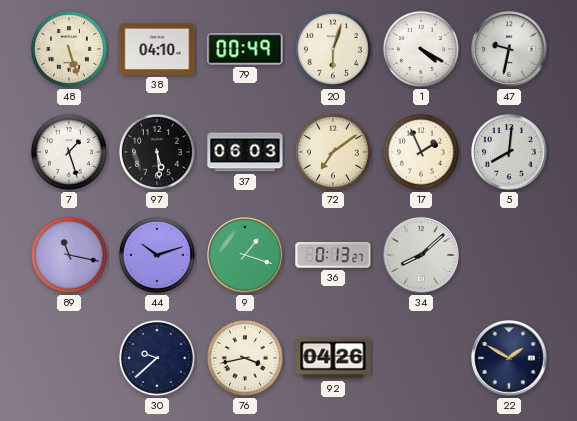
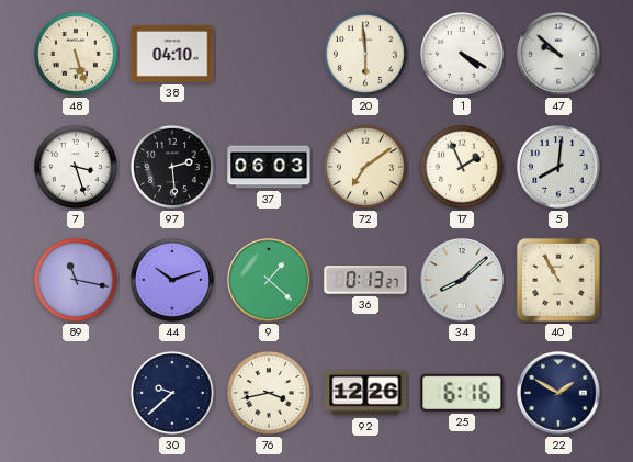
79: 00:49 -> none
20: 6:03 -> 5:59
47: 9:32 -> 9:52
7: 1:27 -> 3:27
97: 5:29 -> 2:29
9: 1:18 -> 1:22
40: none -> 10:55
92: 04:26 -> 12:26
25: none -> 6:16
